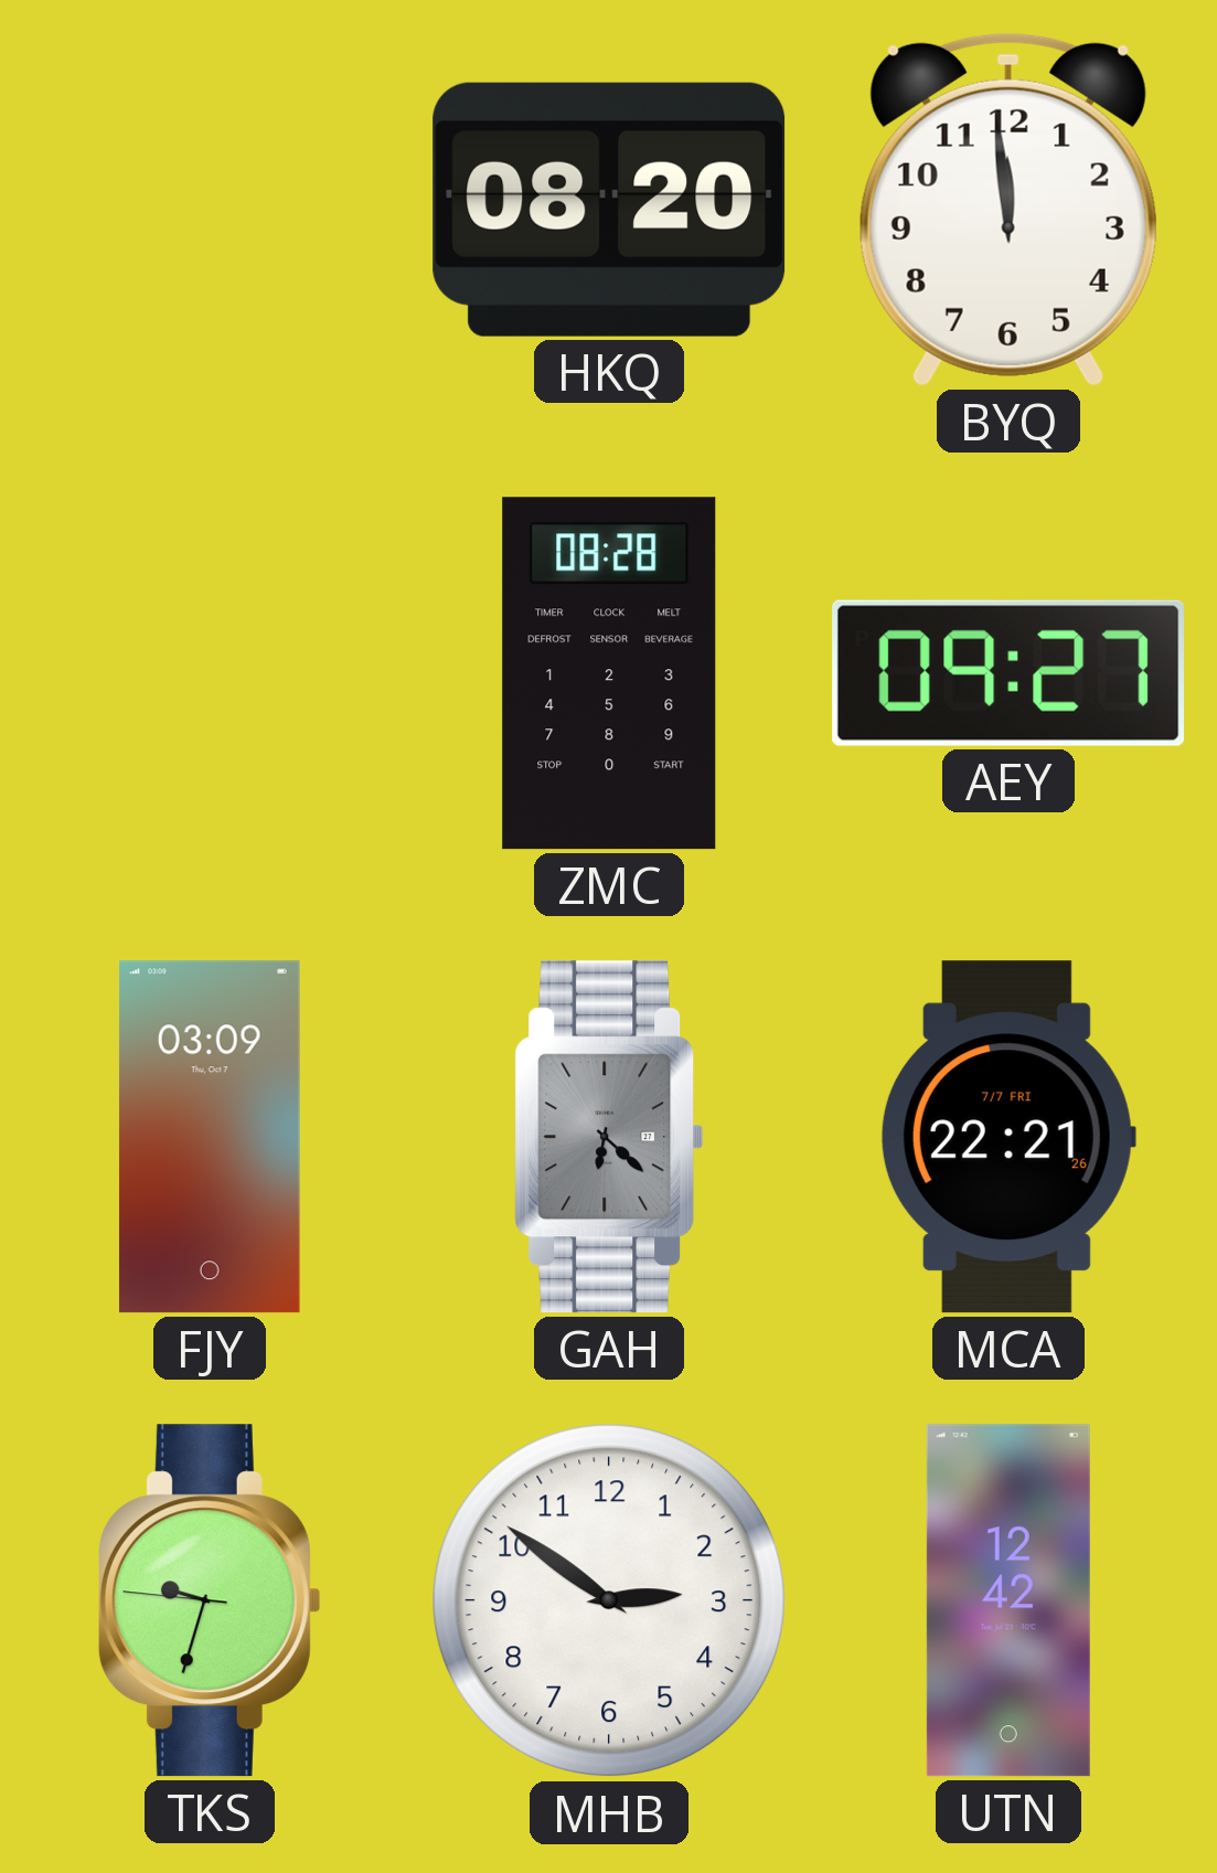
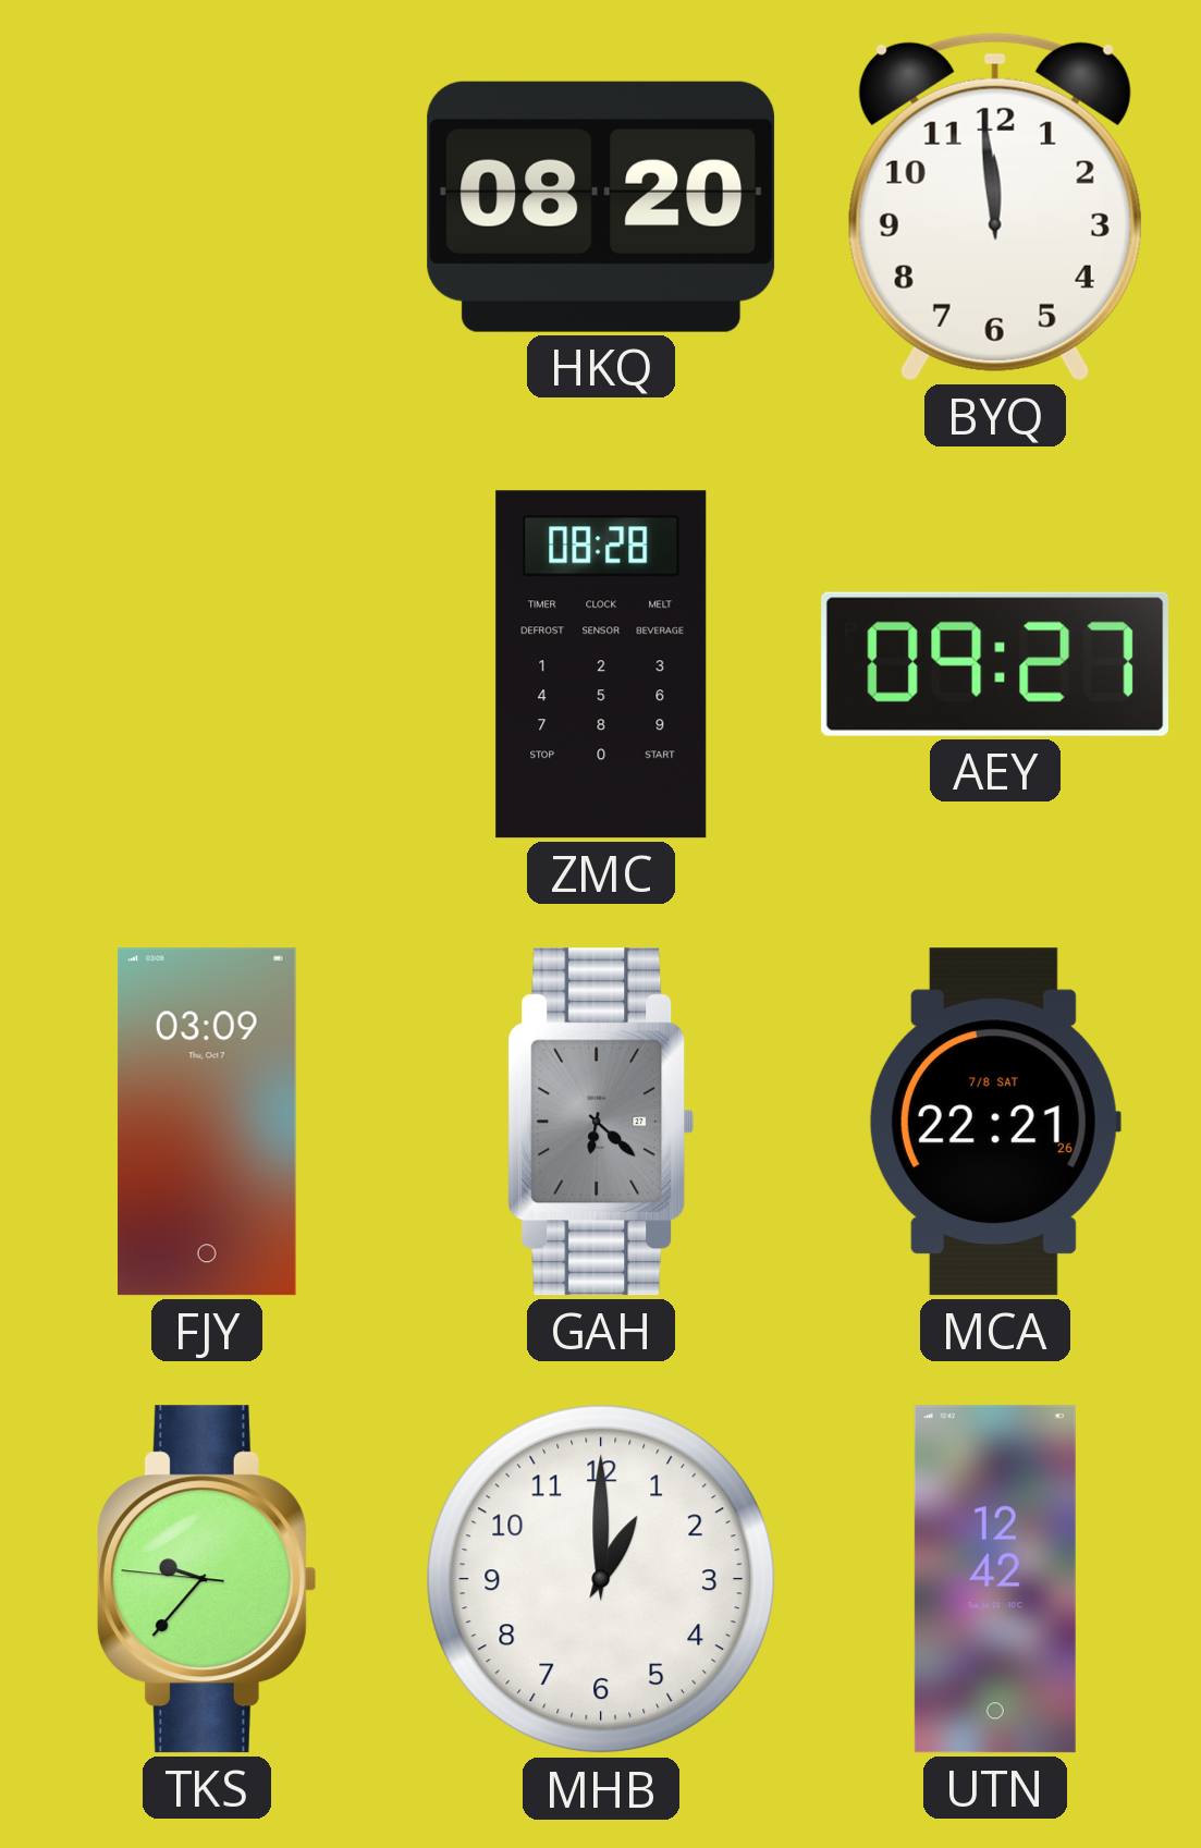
MCA date: 7/7 FRI -> 7/8 SAT
TKS: 9:32 -> 9:36
MHB: 2:51 -> 1:00
